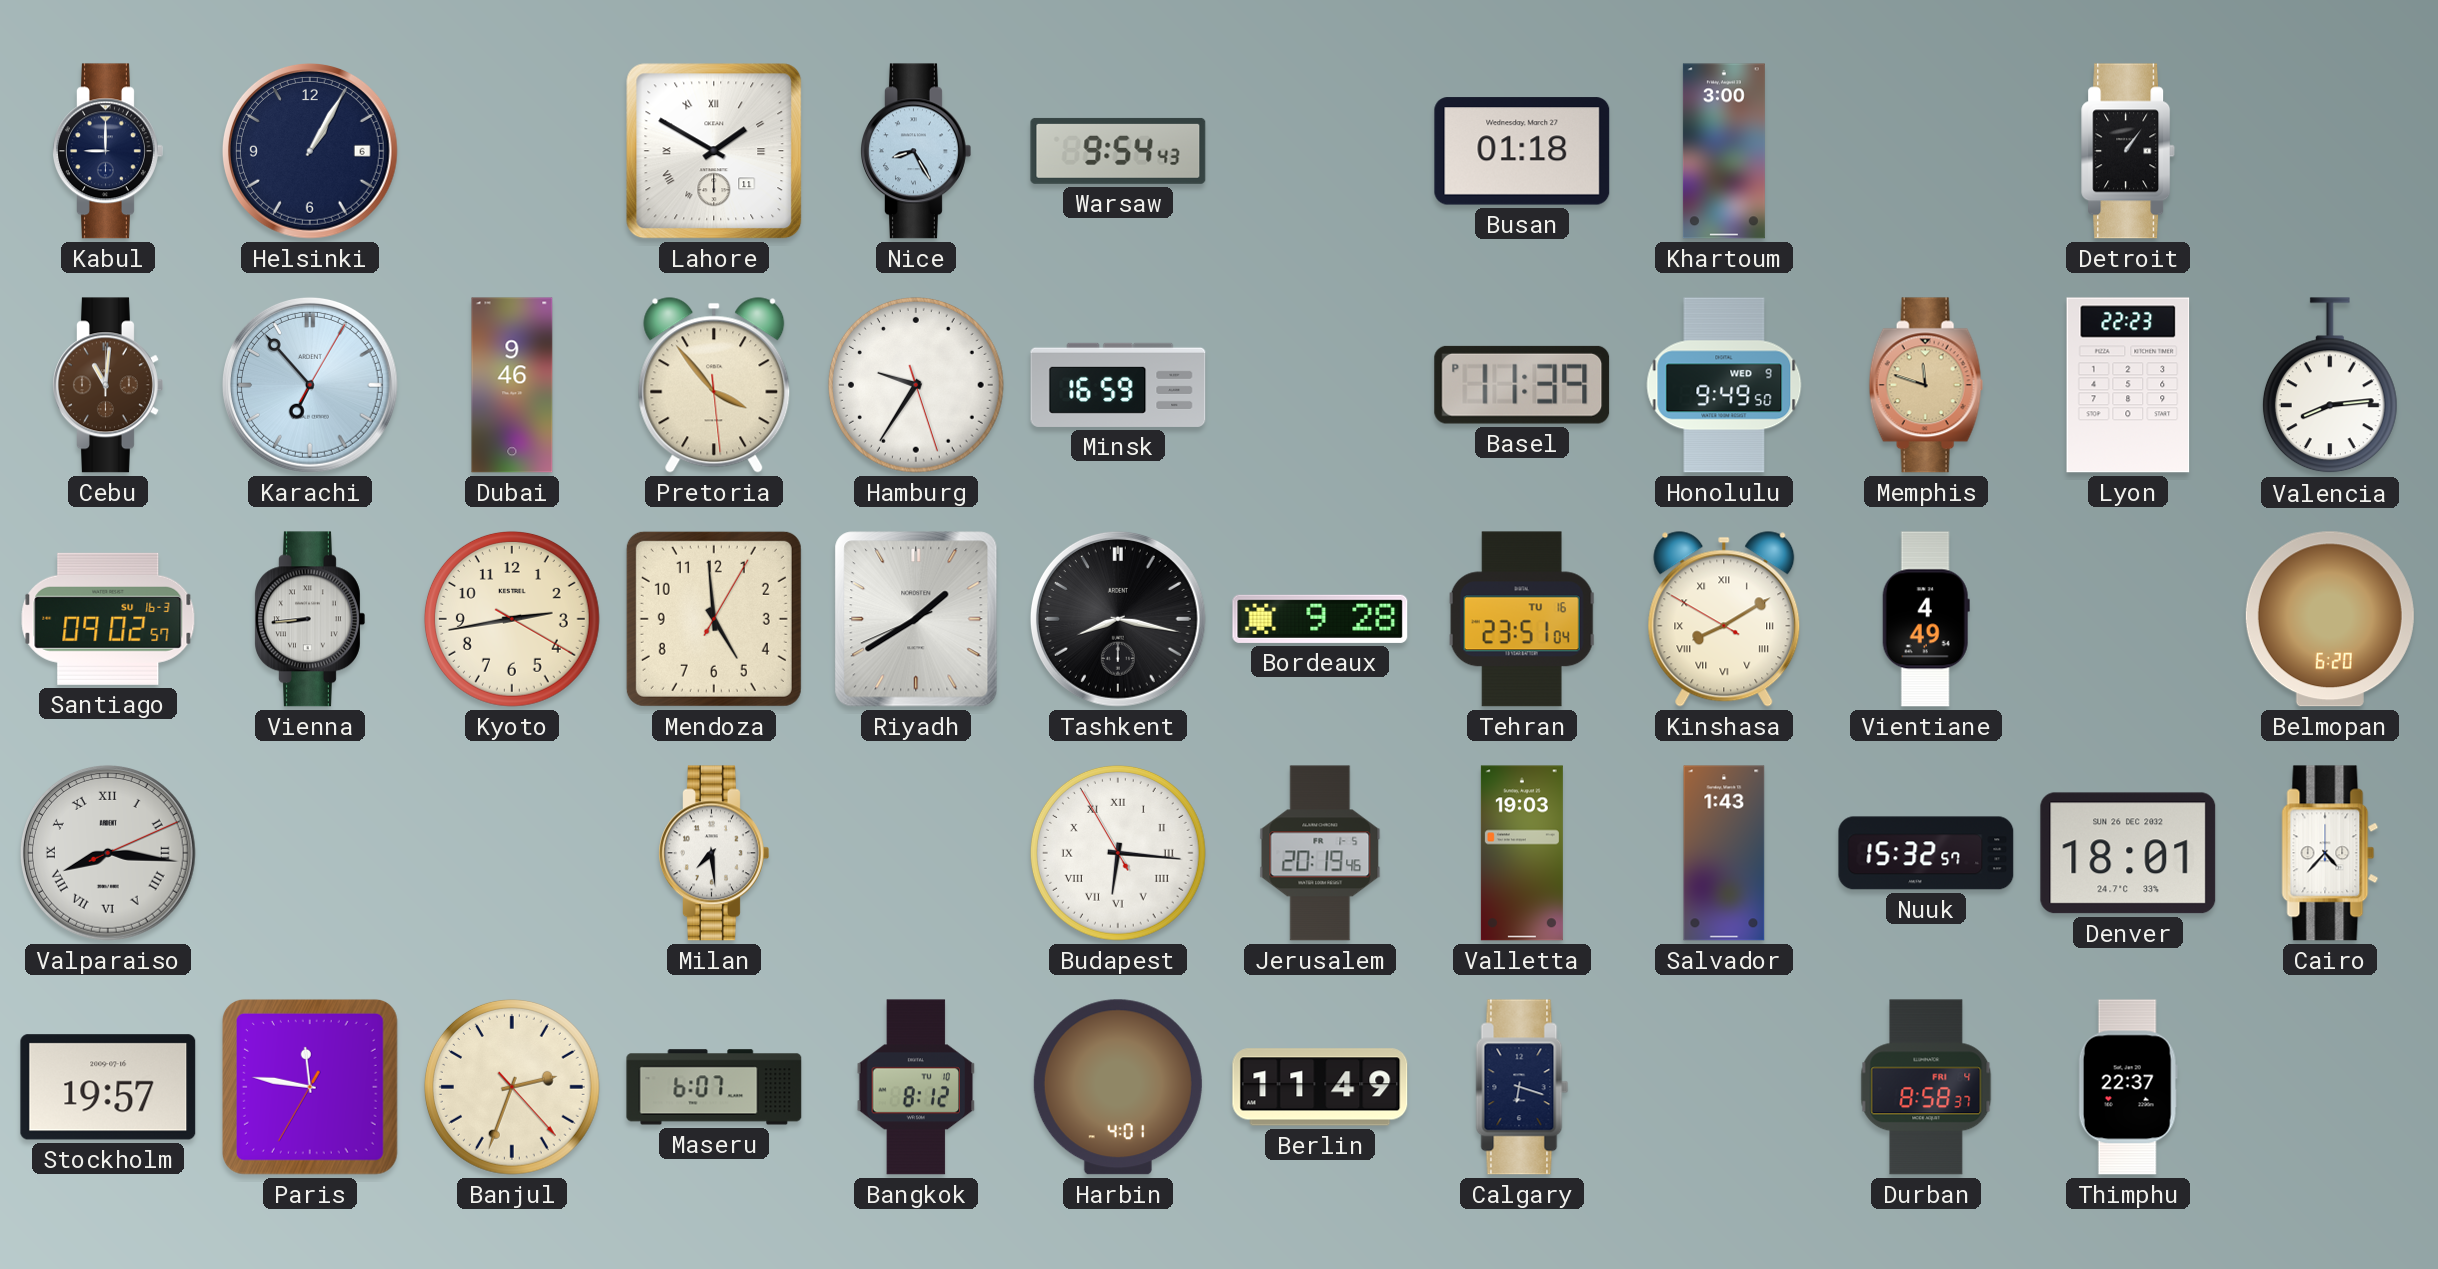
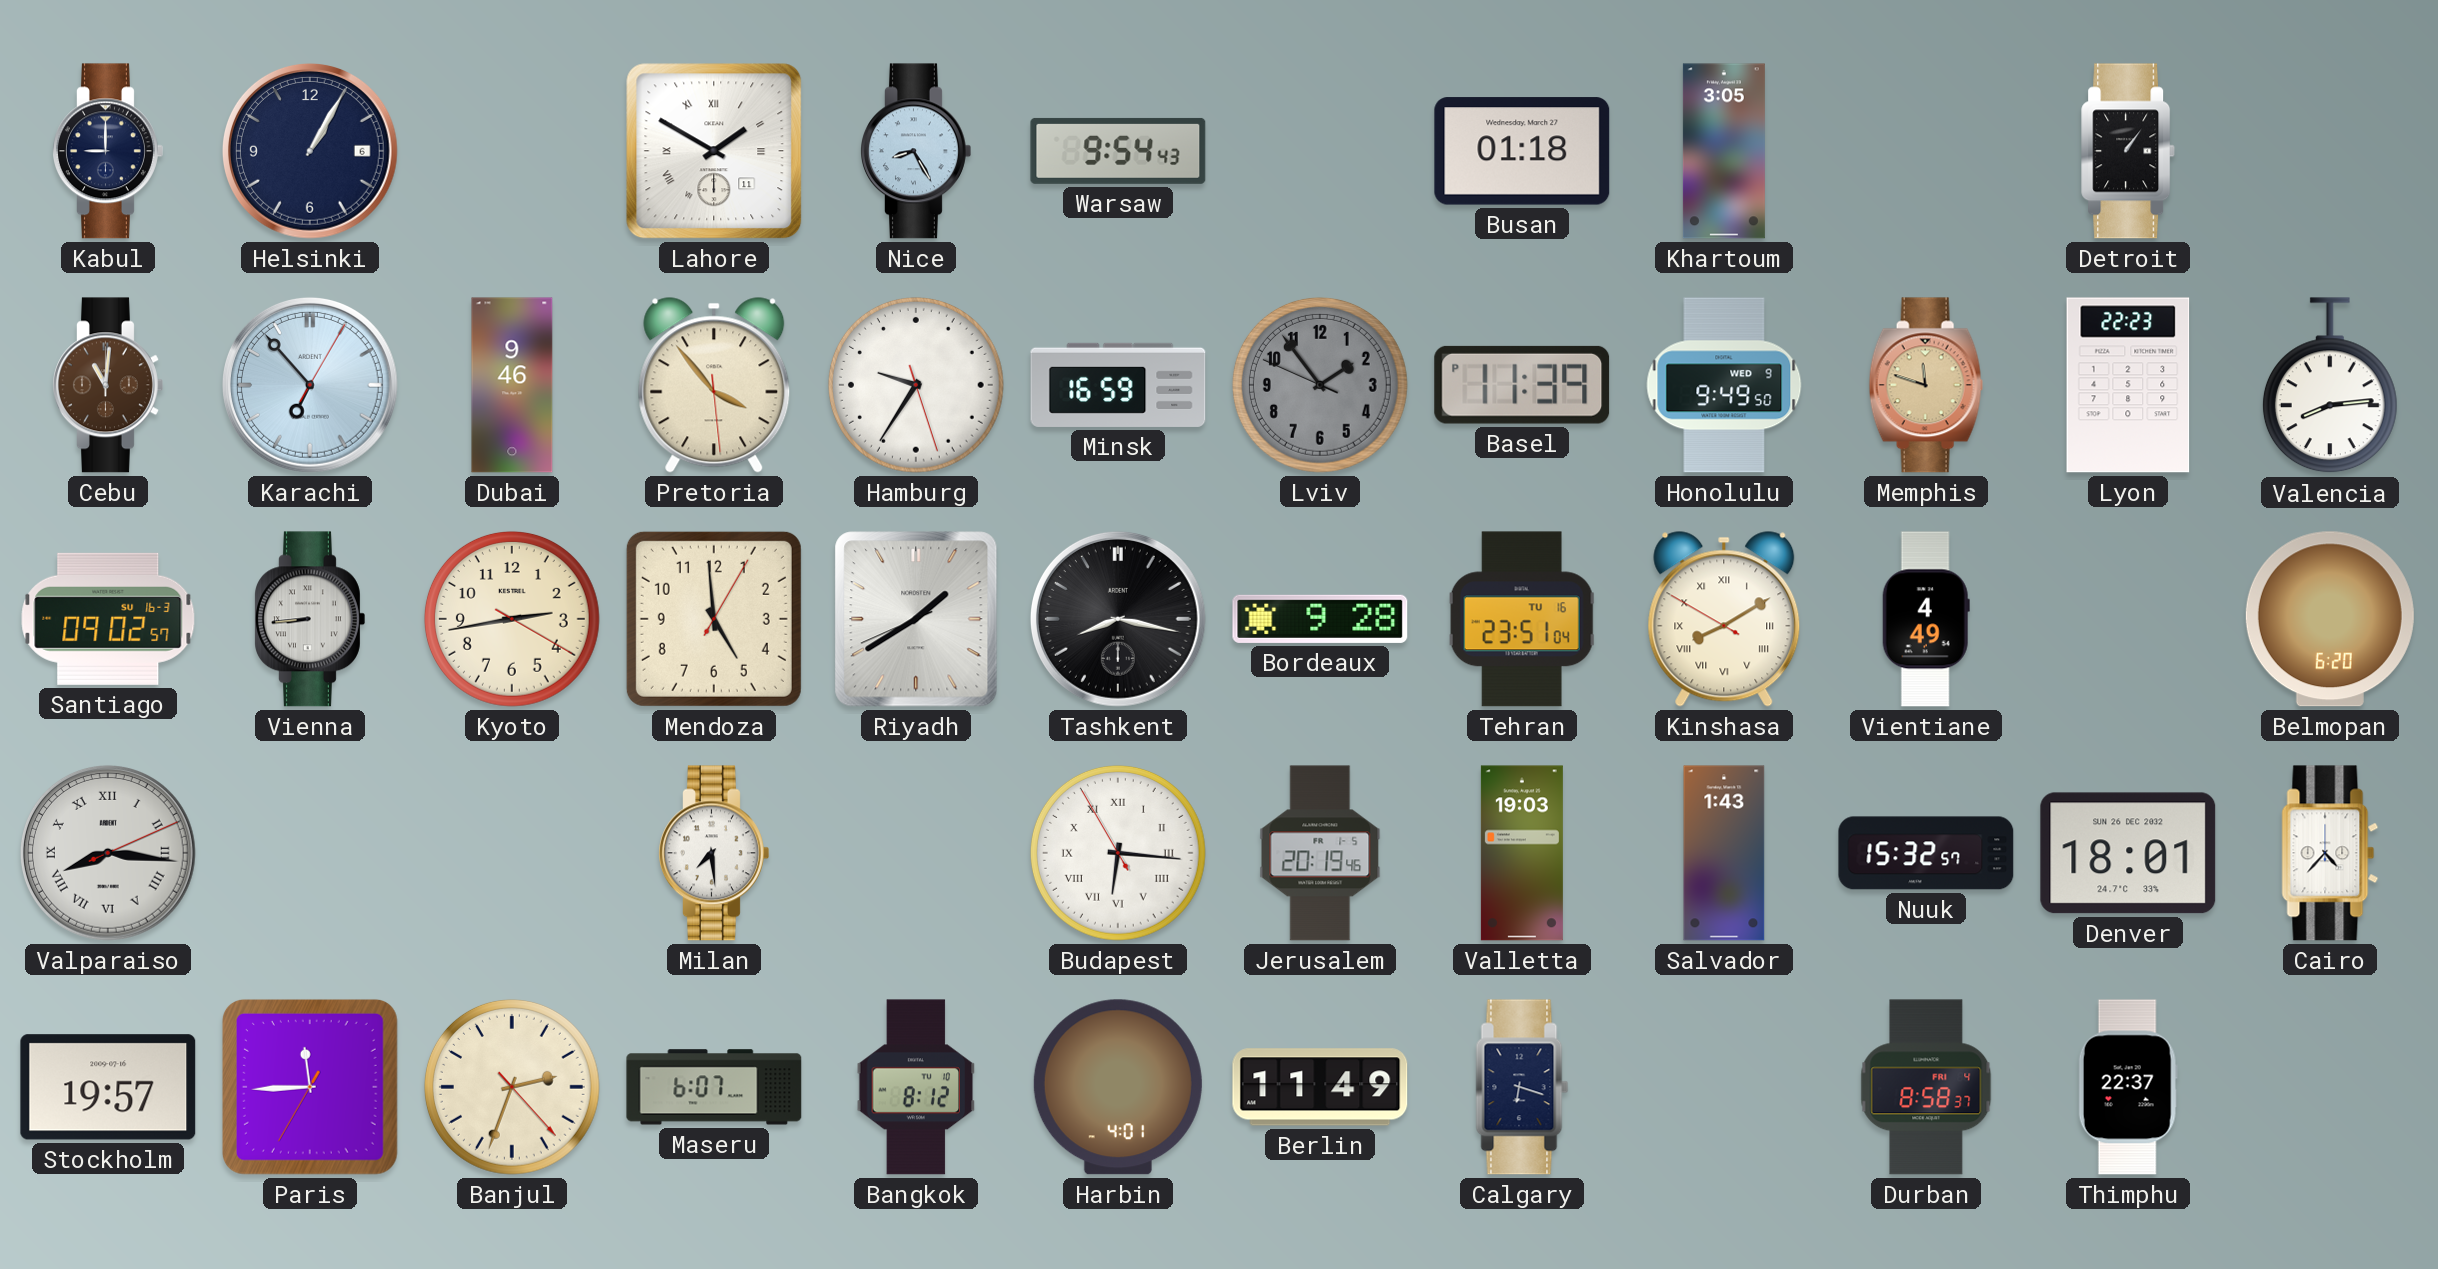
Khartoum: 3:00 -> 3:05
Lviv: none -> 1:53
Paris: 11:46 -> 11:44
